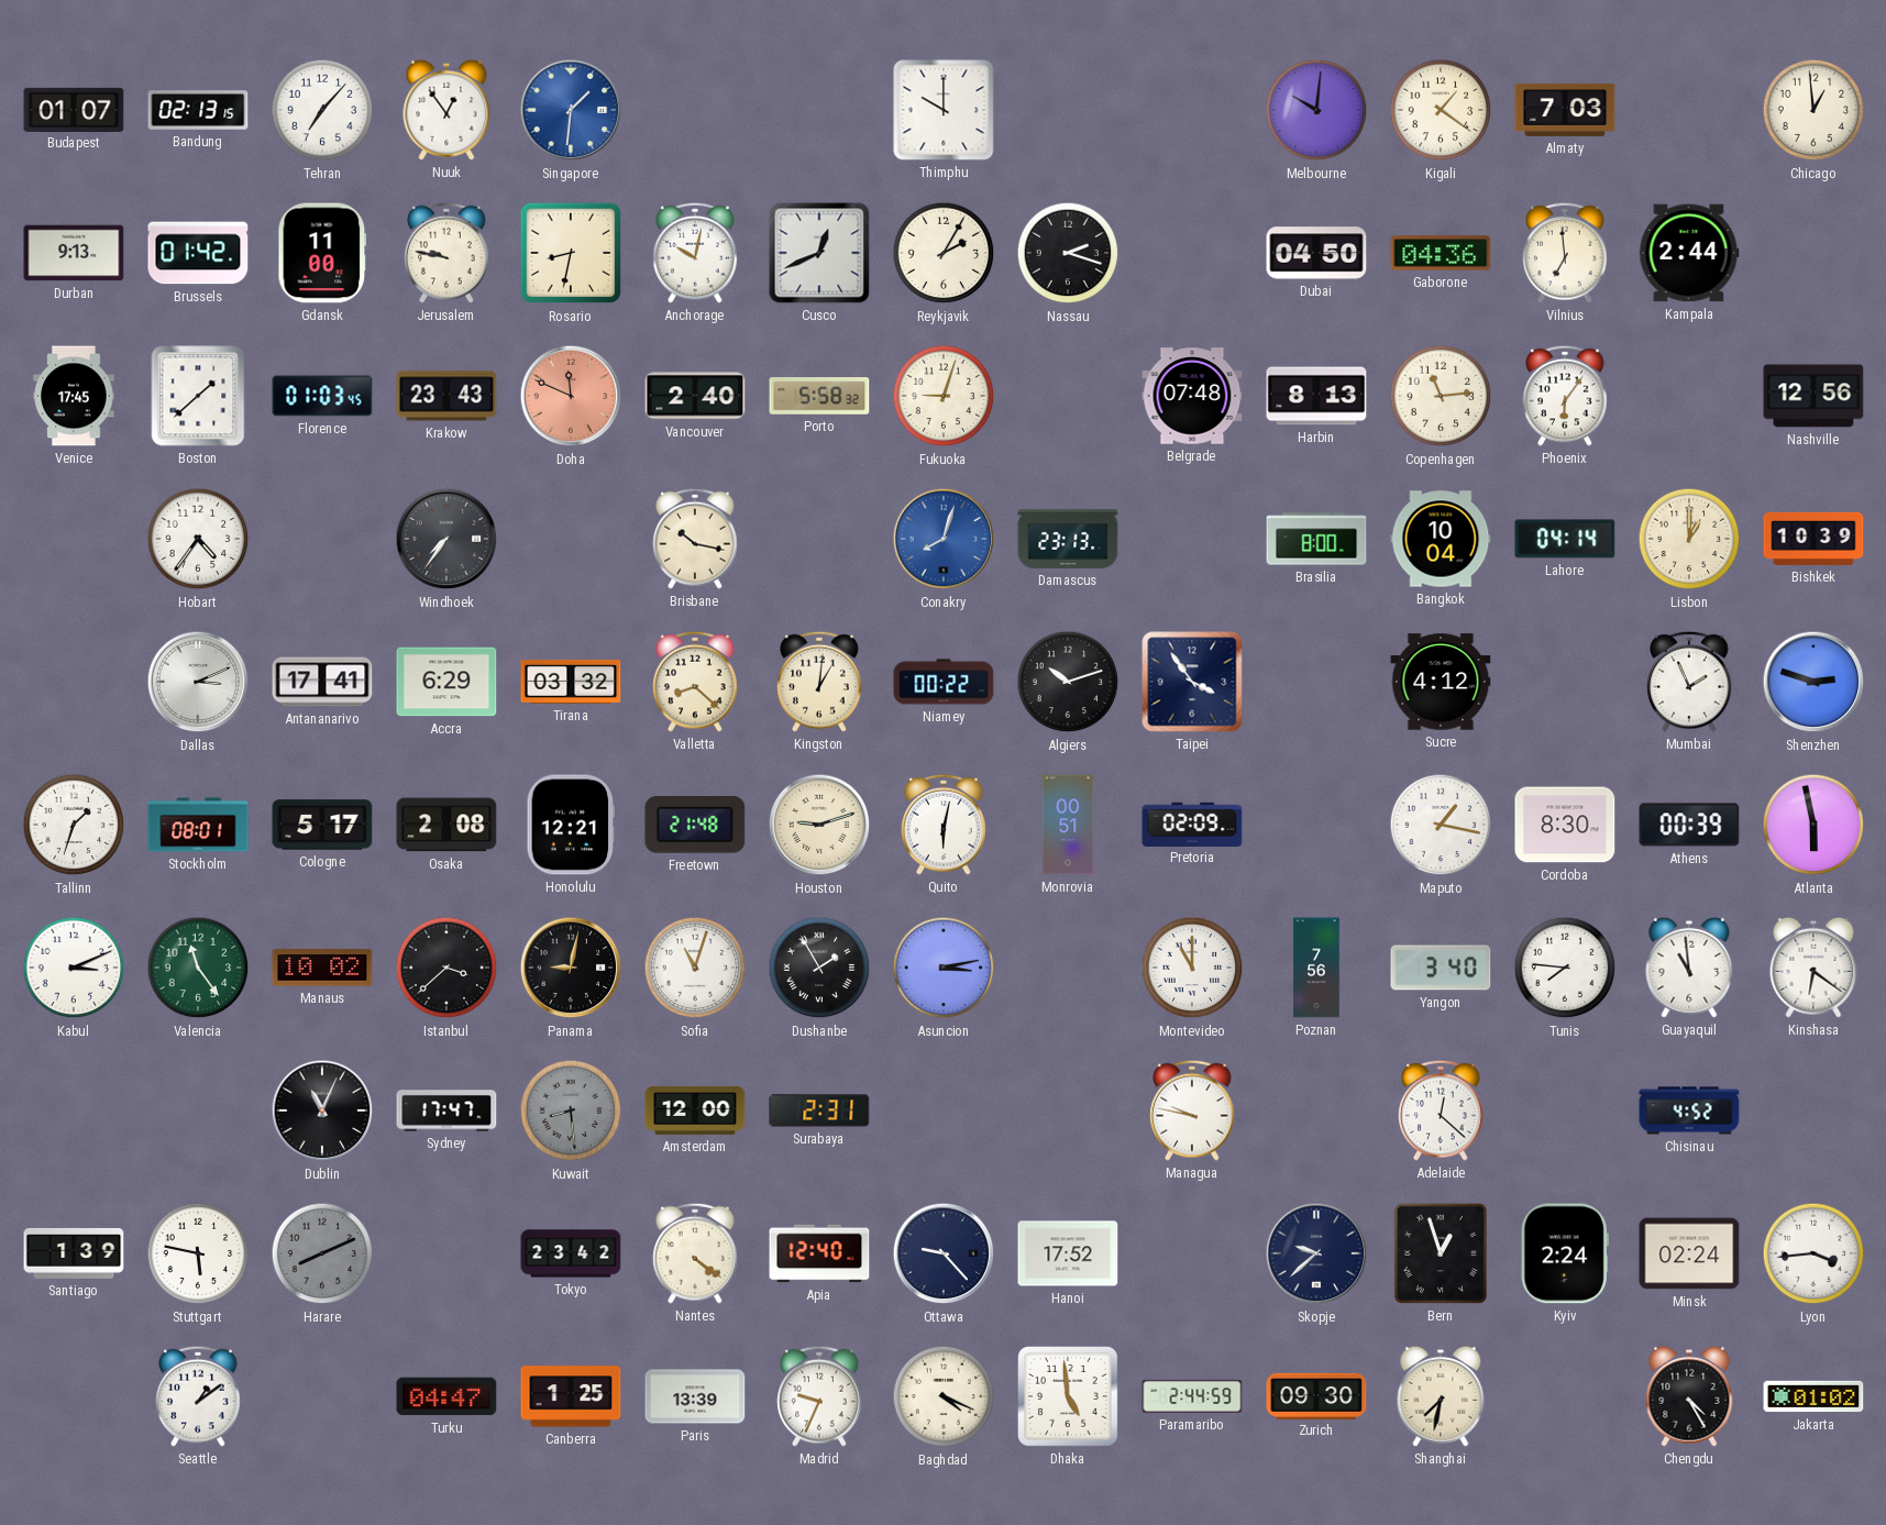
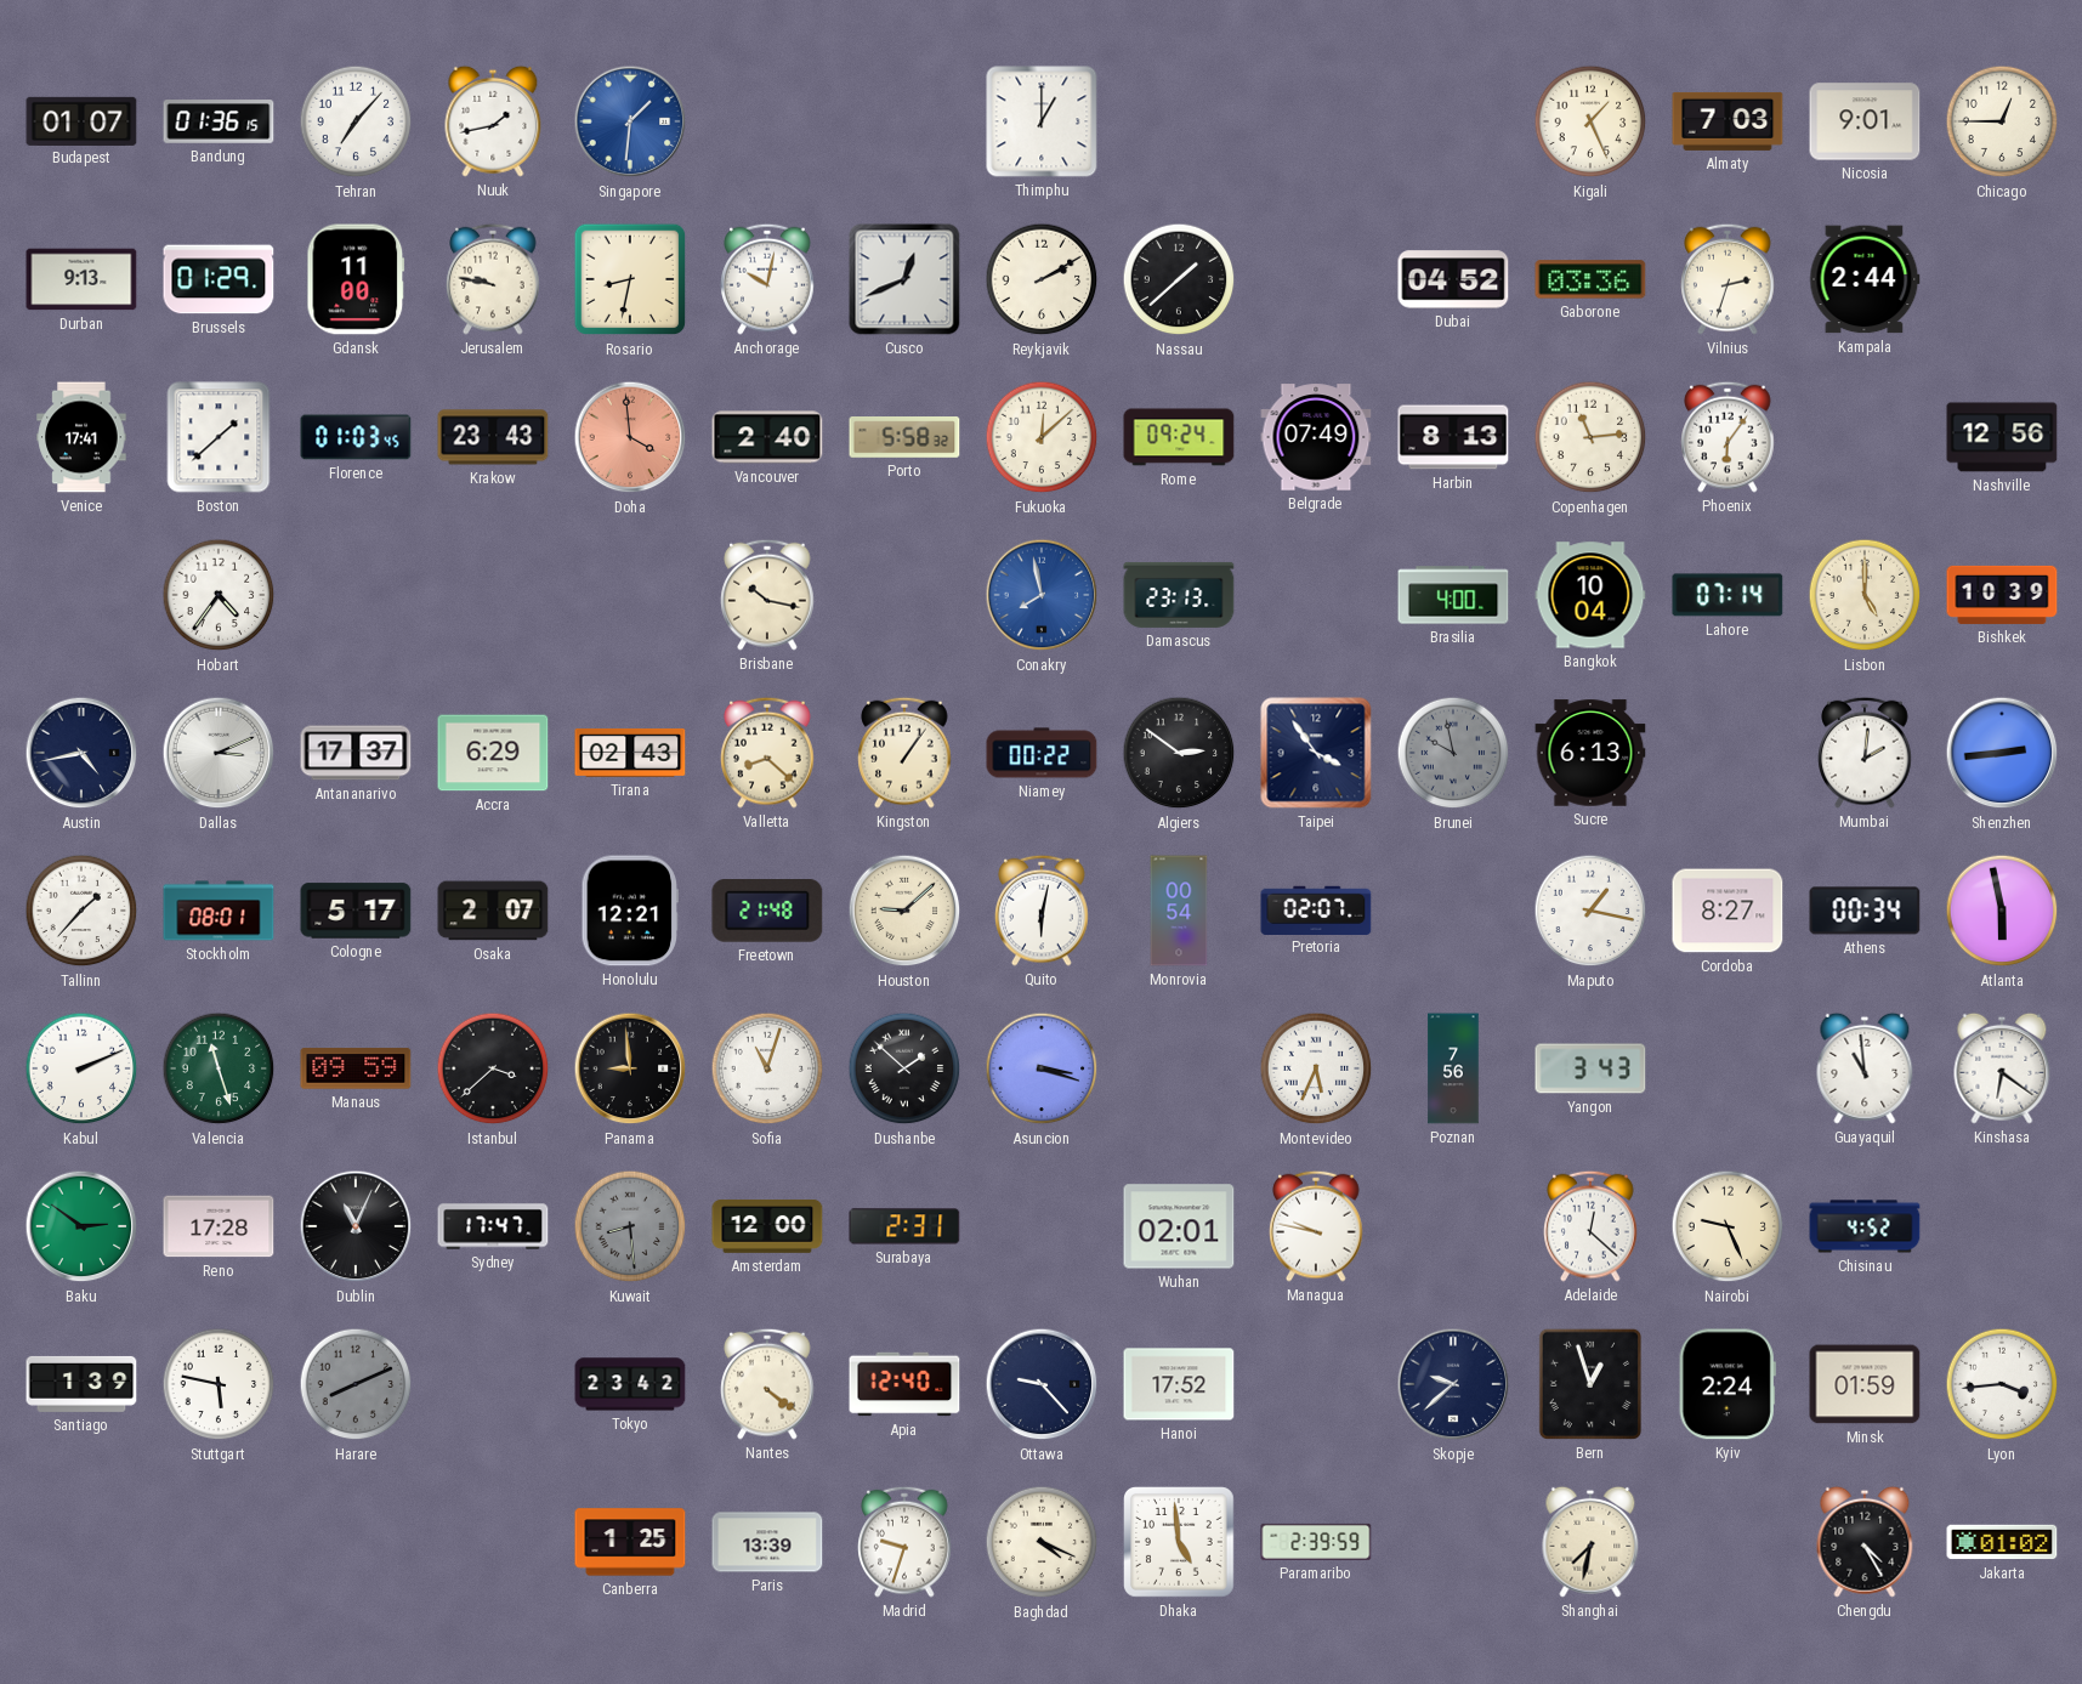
Bandung: 02:13 -> 01:36
Nuuk: 12:54 -> 1:43
Thimphu: 10:00 -> 1:00
Melbourne: 10:01 -> none
Kigali: 1:21 -> 1:26
Nicosia: none -> 9:01
Chicago: 12:59 -> 12:45
Brussels: 01:42 -> 01:29
Reykjavik: 2:05 -> 2:10
Nassau: 2:18 -> 1:38
Dubai: 04:50 -> 04:52
Gaborone: 04:36 -> 03:36
Vilnius: 6:59 -> 2:33
Venice: 17:45 -> 17:41
Doha: 11:49 -> 3:59
Fukuoka: 9:03 -> 12:08
Rome: none -> 09:24
Belgrade: 07:48 -> 07:49
Windhoek: 7:36 -> none
Conakry: 8:03 -> 7:58
Brasilia: 8:00 -> 4:00
Lahore: 04:14 -> 07:14
Lisbon: 1:00 -> 5:00
Austin: none -> 4:43
Antananarivo: 17:41 -> 17:37
Tirana: 03:32 -> 02:43
Kingston: 1:01 -> 1:06
Algiers: 10:12 -> 2:51
Brunei: none -> 9:58
Sucre: 4:12 -> 6:13
Mumbai: 1:56 -> 2:01
Shenzhen: 2:48 -> 2:44
Tallinn: 1:33 -> 1:37
Osaka: 2:08 -> 2:07
Houston: 9:12 -> 9:08
Monrovia: 00:51 -> 00:54
Pretoria: 02:09 -> 02:07
Cordoba: 8:30 -> 8:27
Athens: 00:39 -> 00:34
Kabul: 3:11 -> 2:11
Valencia: 11:24 -> 11:27
Manaus: 10:02 -> 09:59
Panama: 9:02 -> 8:59
Dushanbe: 1:55 -> 1:52
Asuncion: 3:13 -> 3:18
Montevideo: 11:00 -> 5:34
Yangon: 3:40 -> 3:43
Tunis: 7:46 -> none
Baku: none -> 2:51
Reno: none -> 17:28
Wuhan: none -> 02:01
Nairobi: none -> 9:26
Minsk: 02:24 -> 01:59
Seattle: 1:09 -> none
Turku: 04:47 -> none
Madrid: 9:34 -> 9:33
Paramaribo: 2:44 -> 2:39
Zurich: 09:30 -> none
